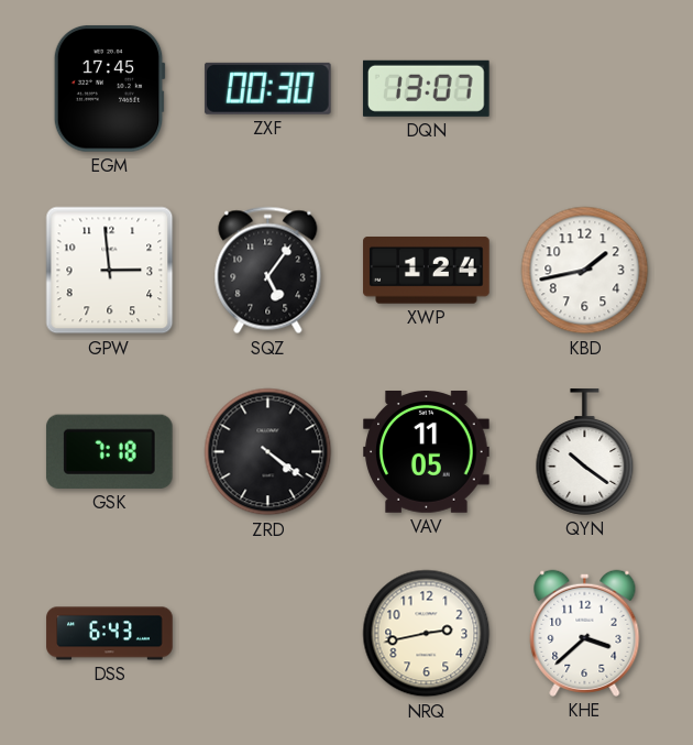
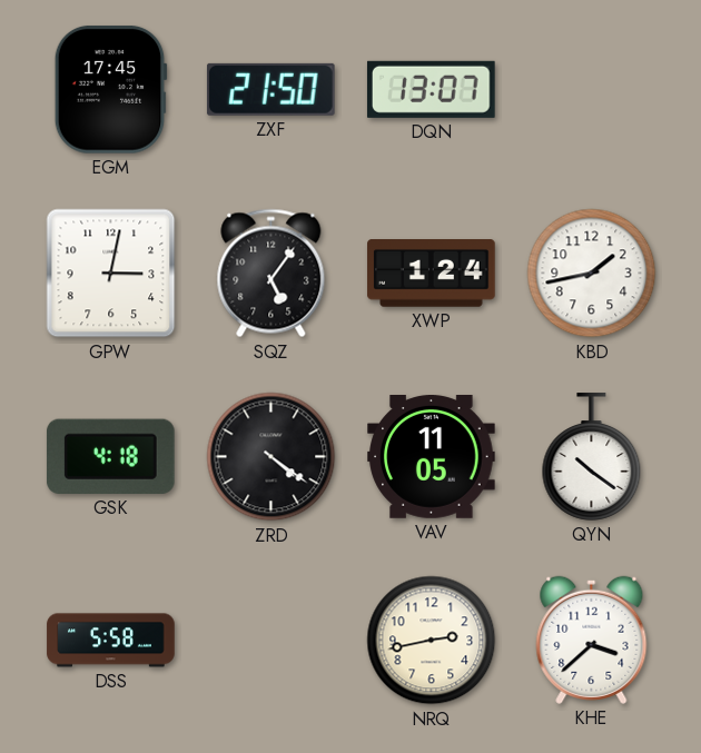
ZXF: 00:30 -> 21:50
GPW: 2:59 -> 3:02
GSK: 7:18 -> 4:18
DSS: 6:43 -> 5:58
